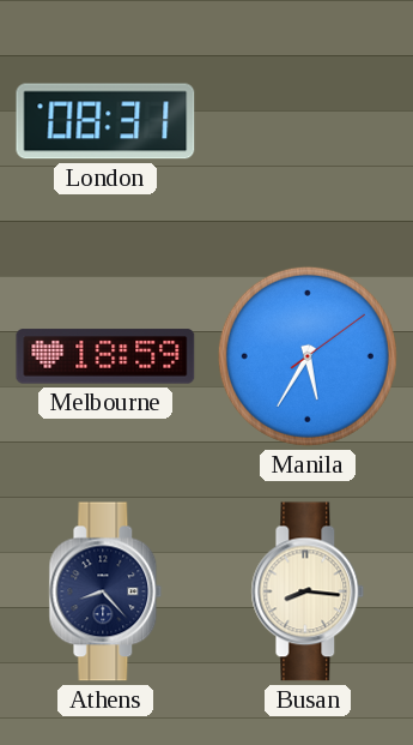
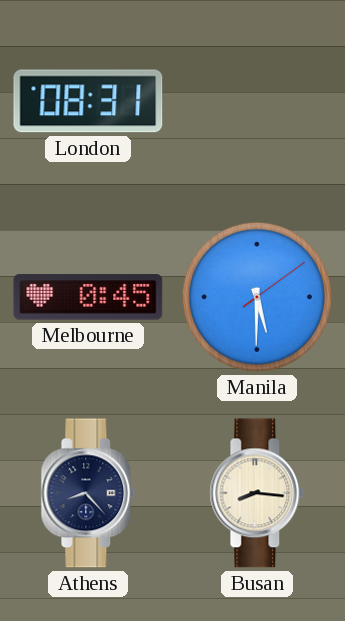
Melbourne: 18:59 -> 0:45
Manila: 5:35 -> 5:30
